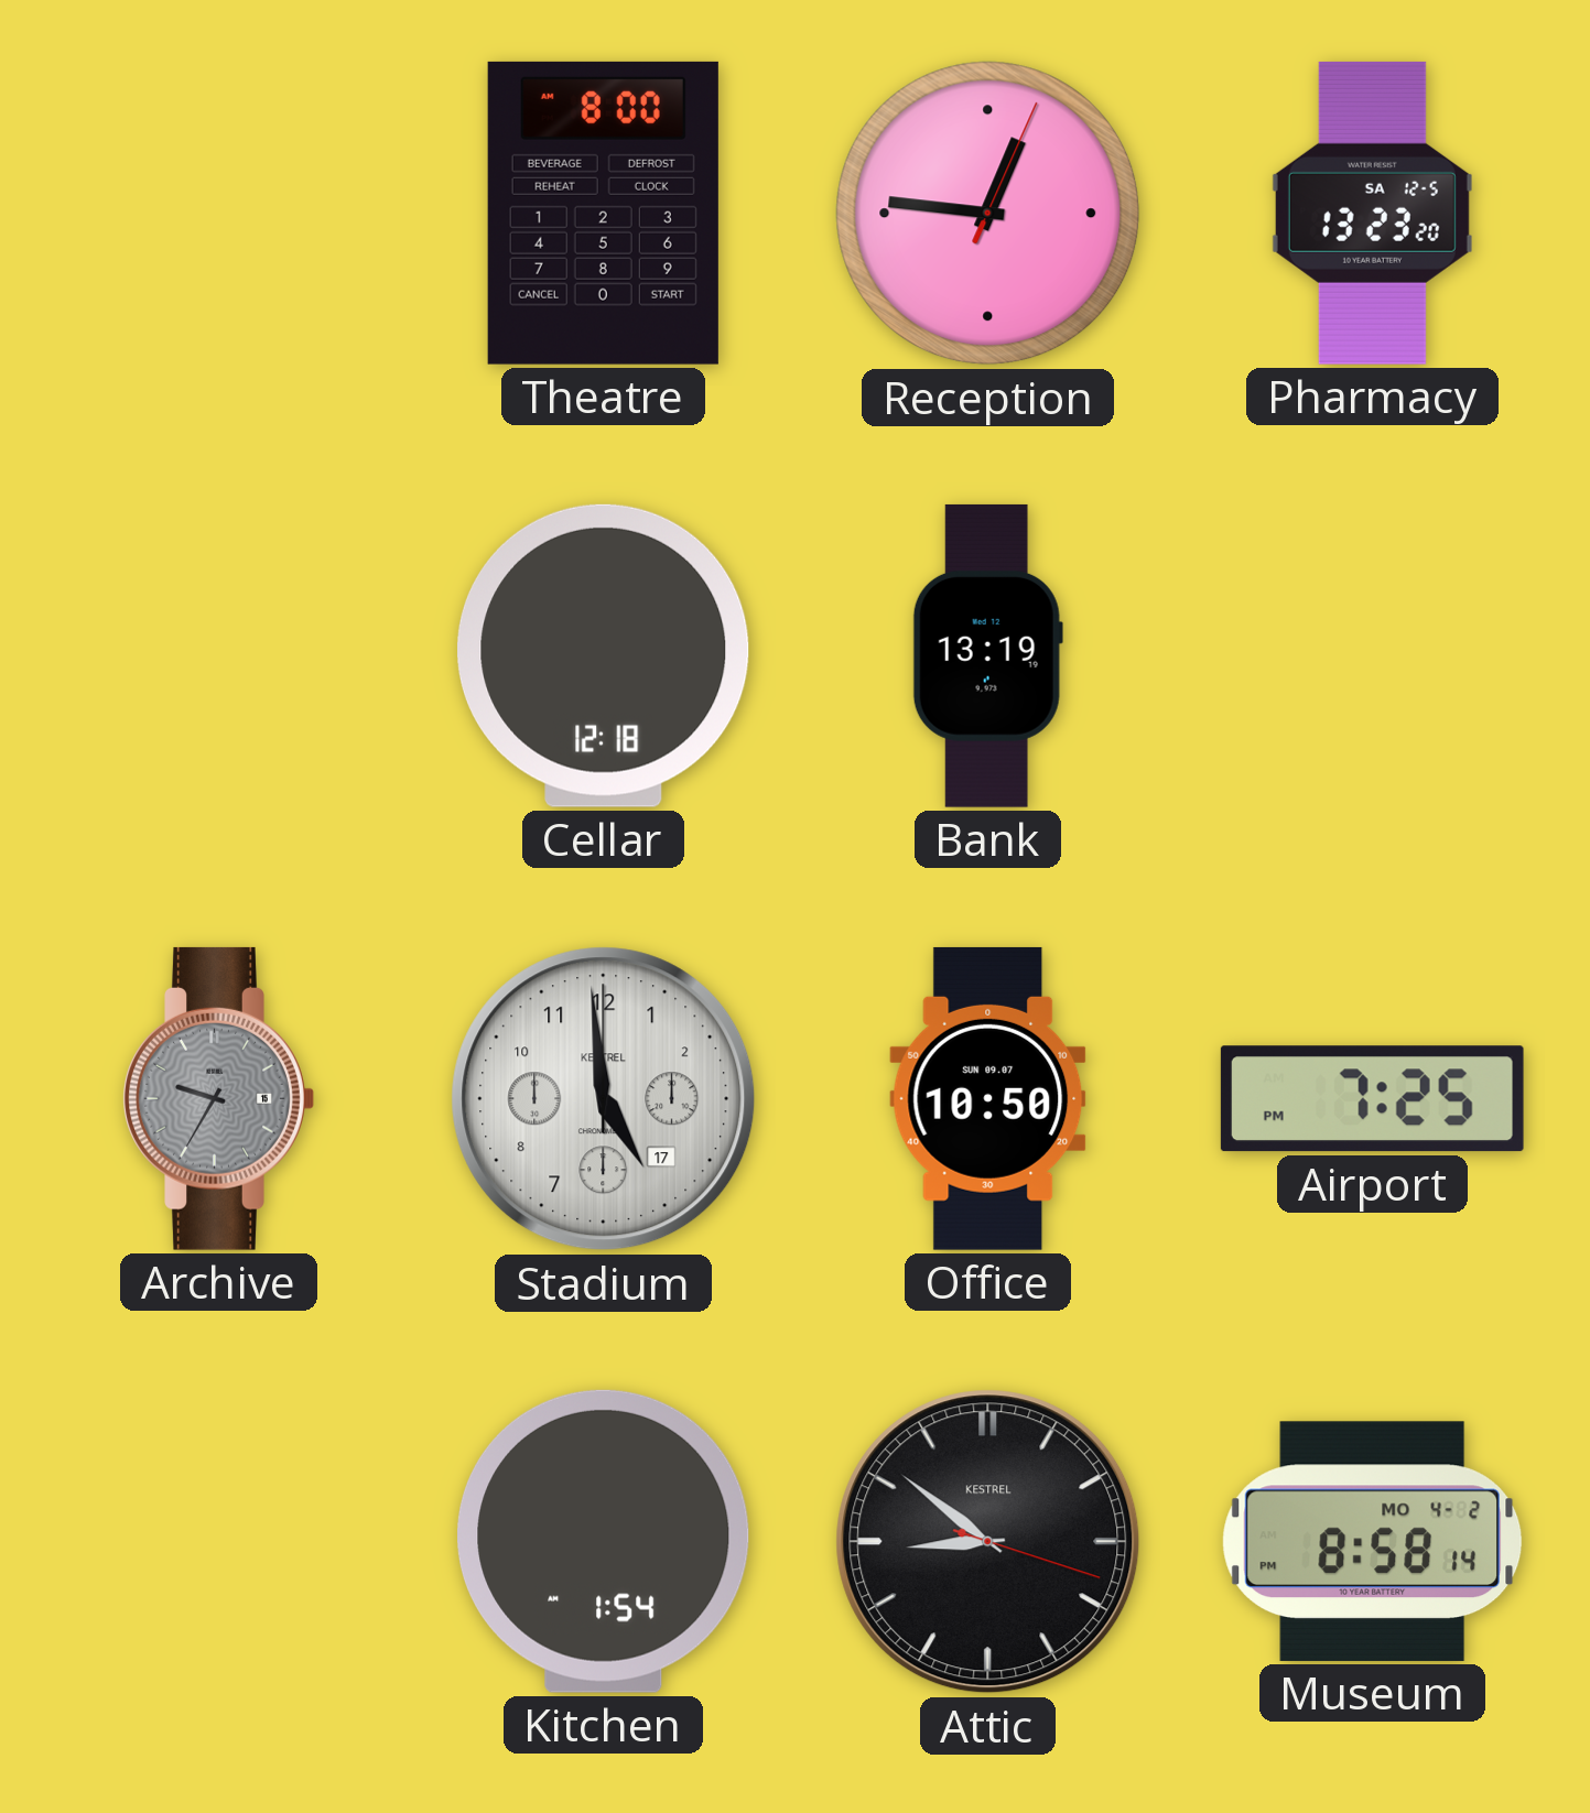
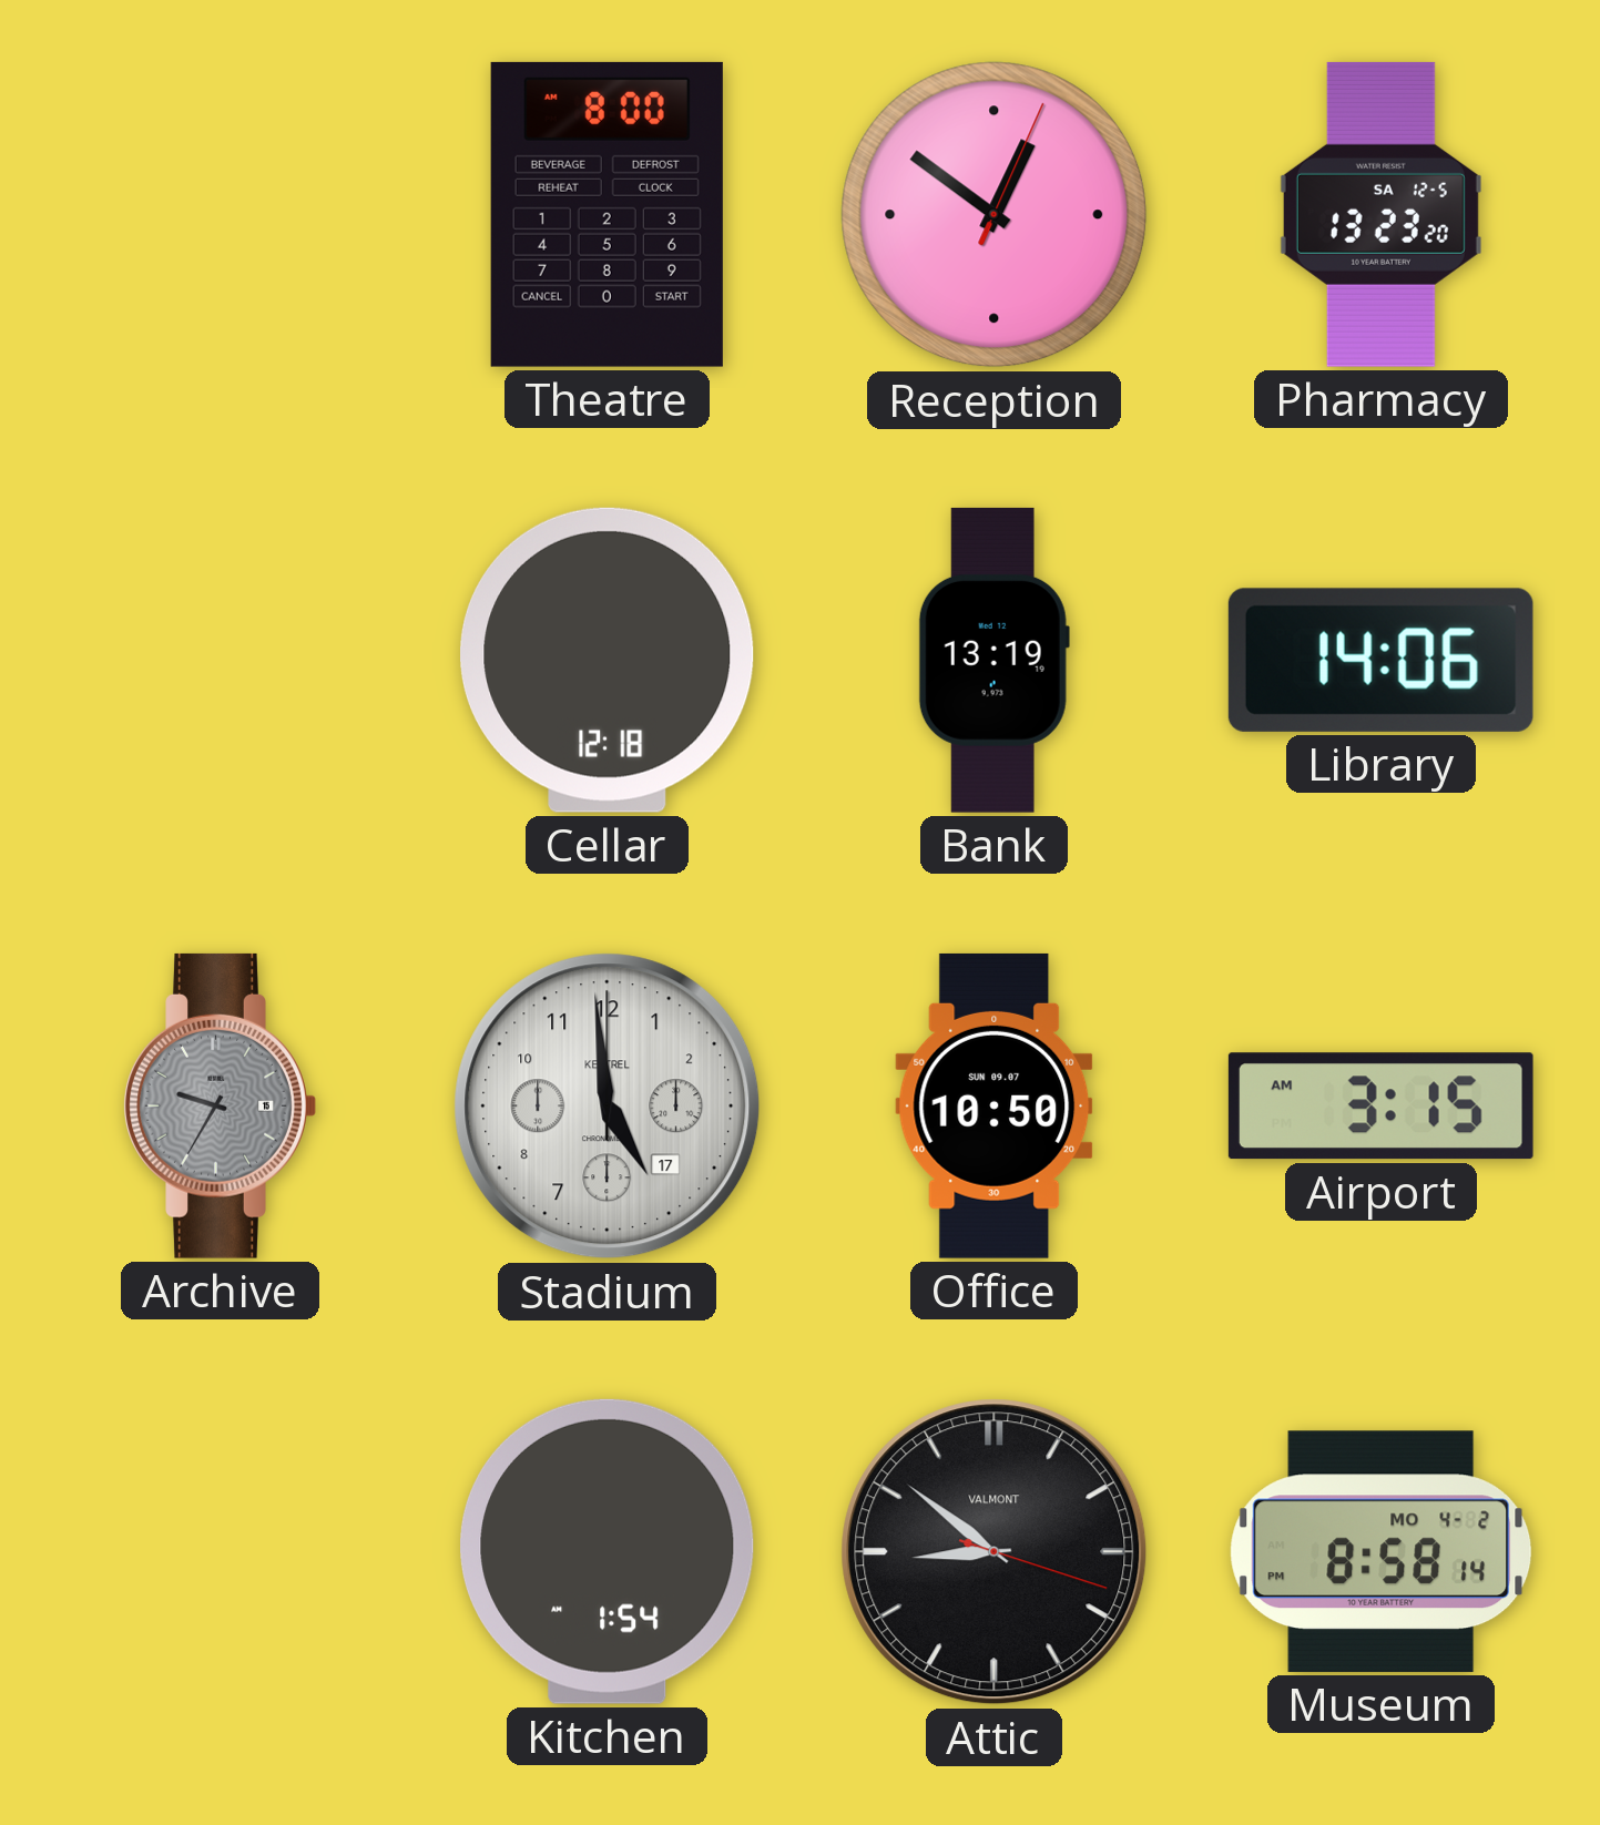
Reception: 12:46 -> 12:51
Library: none -> 14:06
Airport: 7:25 -> 3:15
Attic brand: KESTREL -> VALMONT
